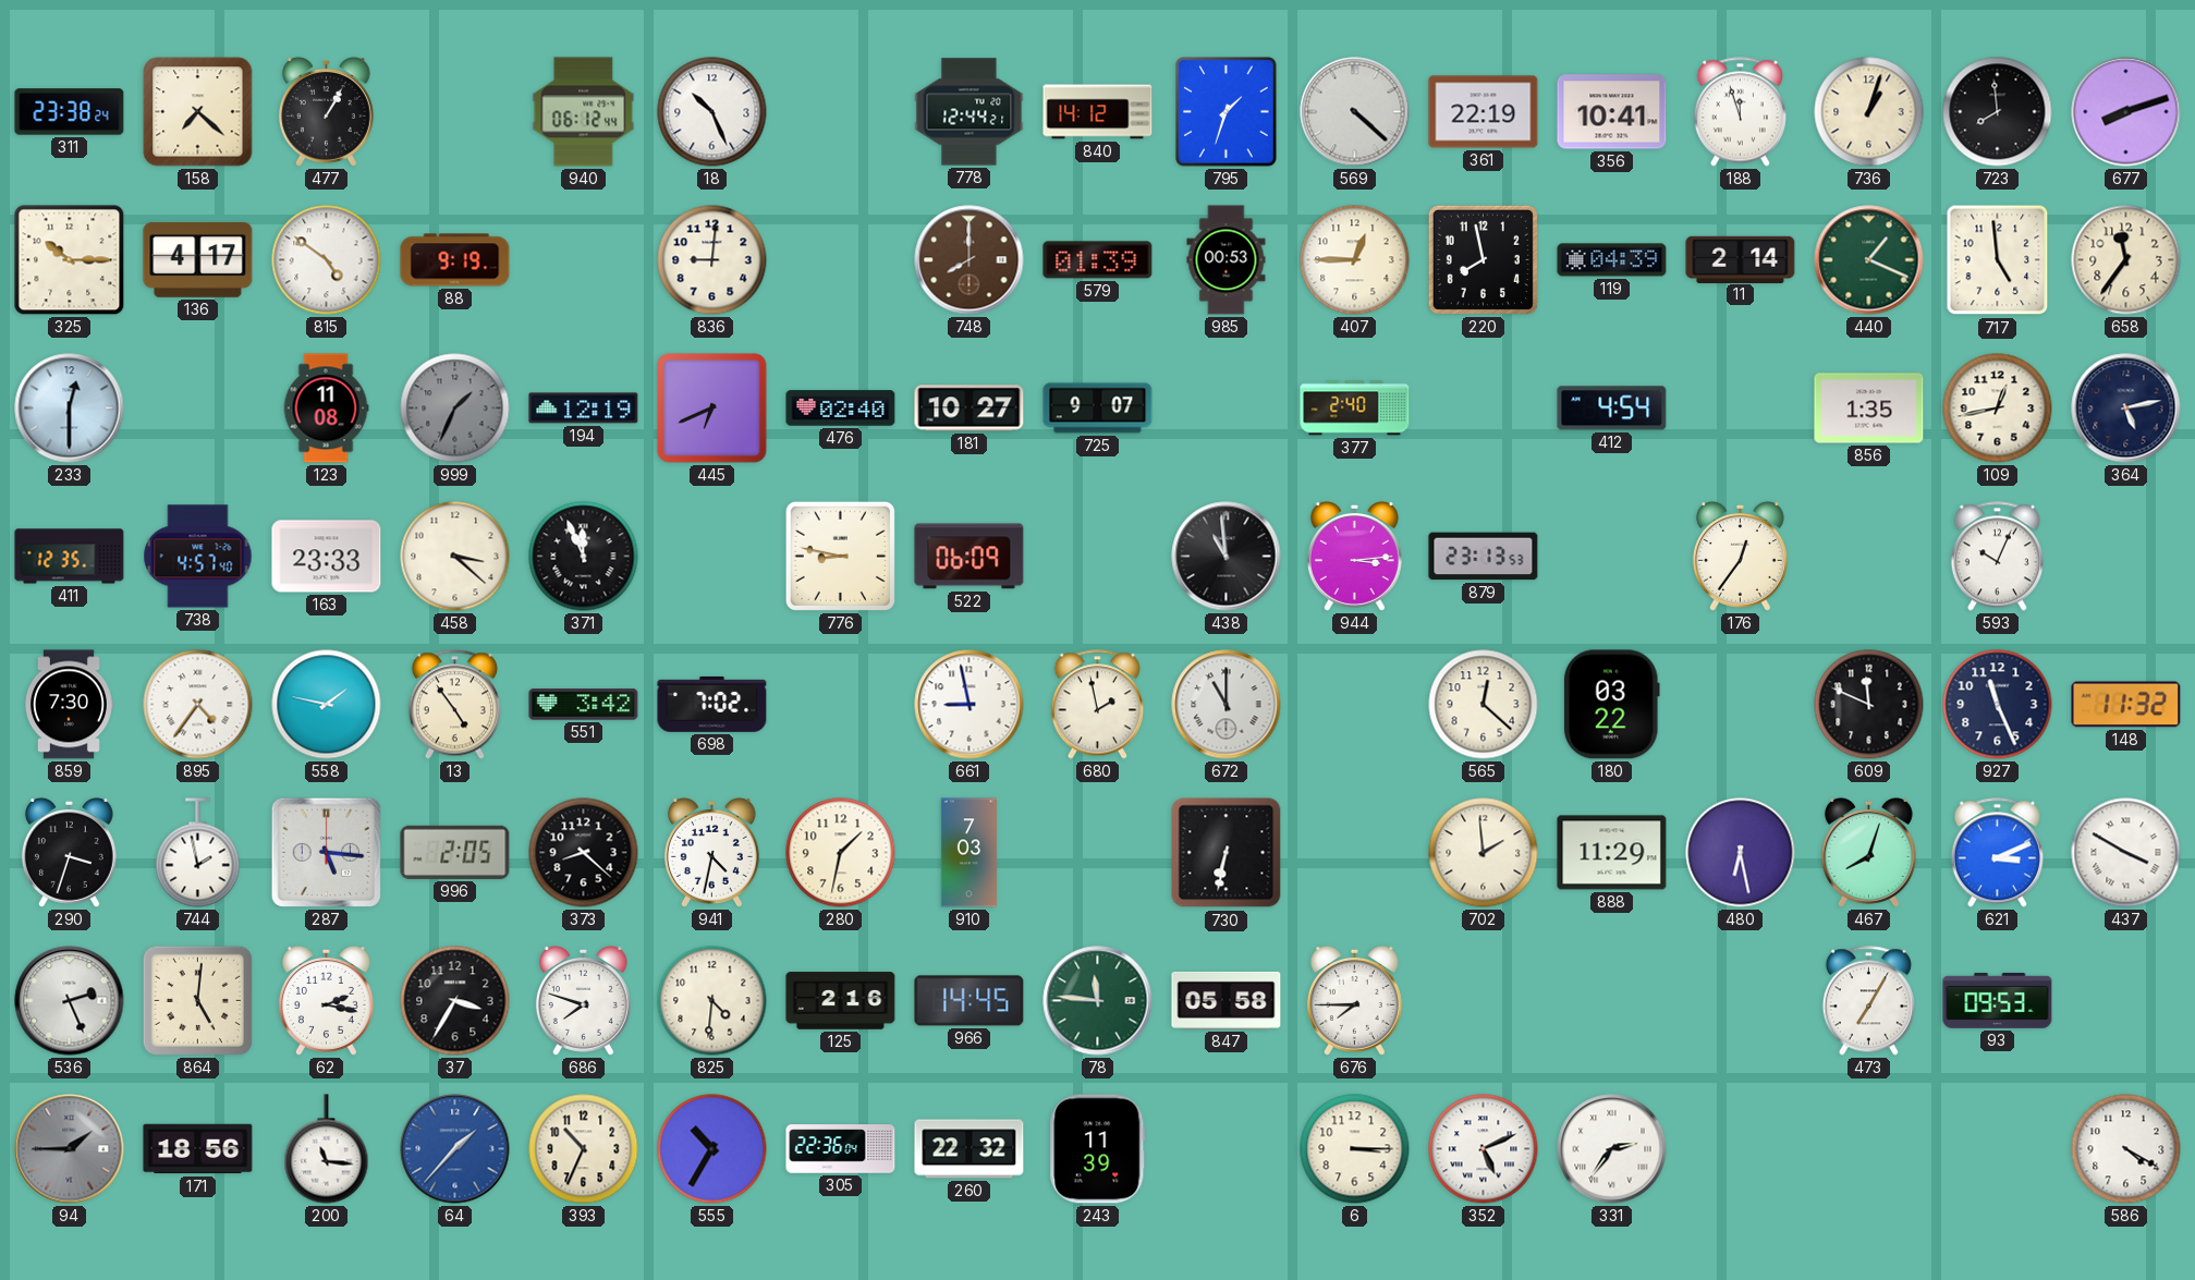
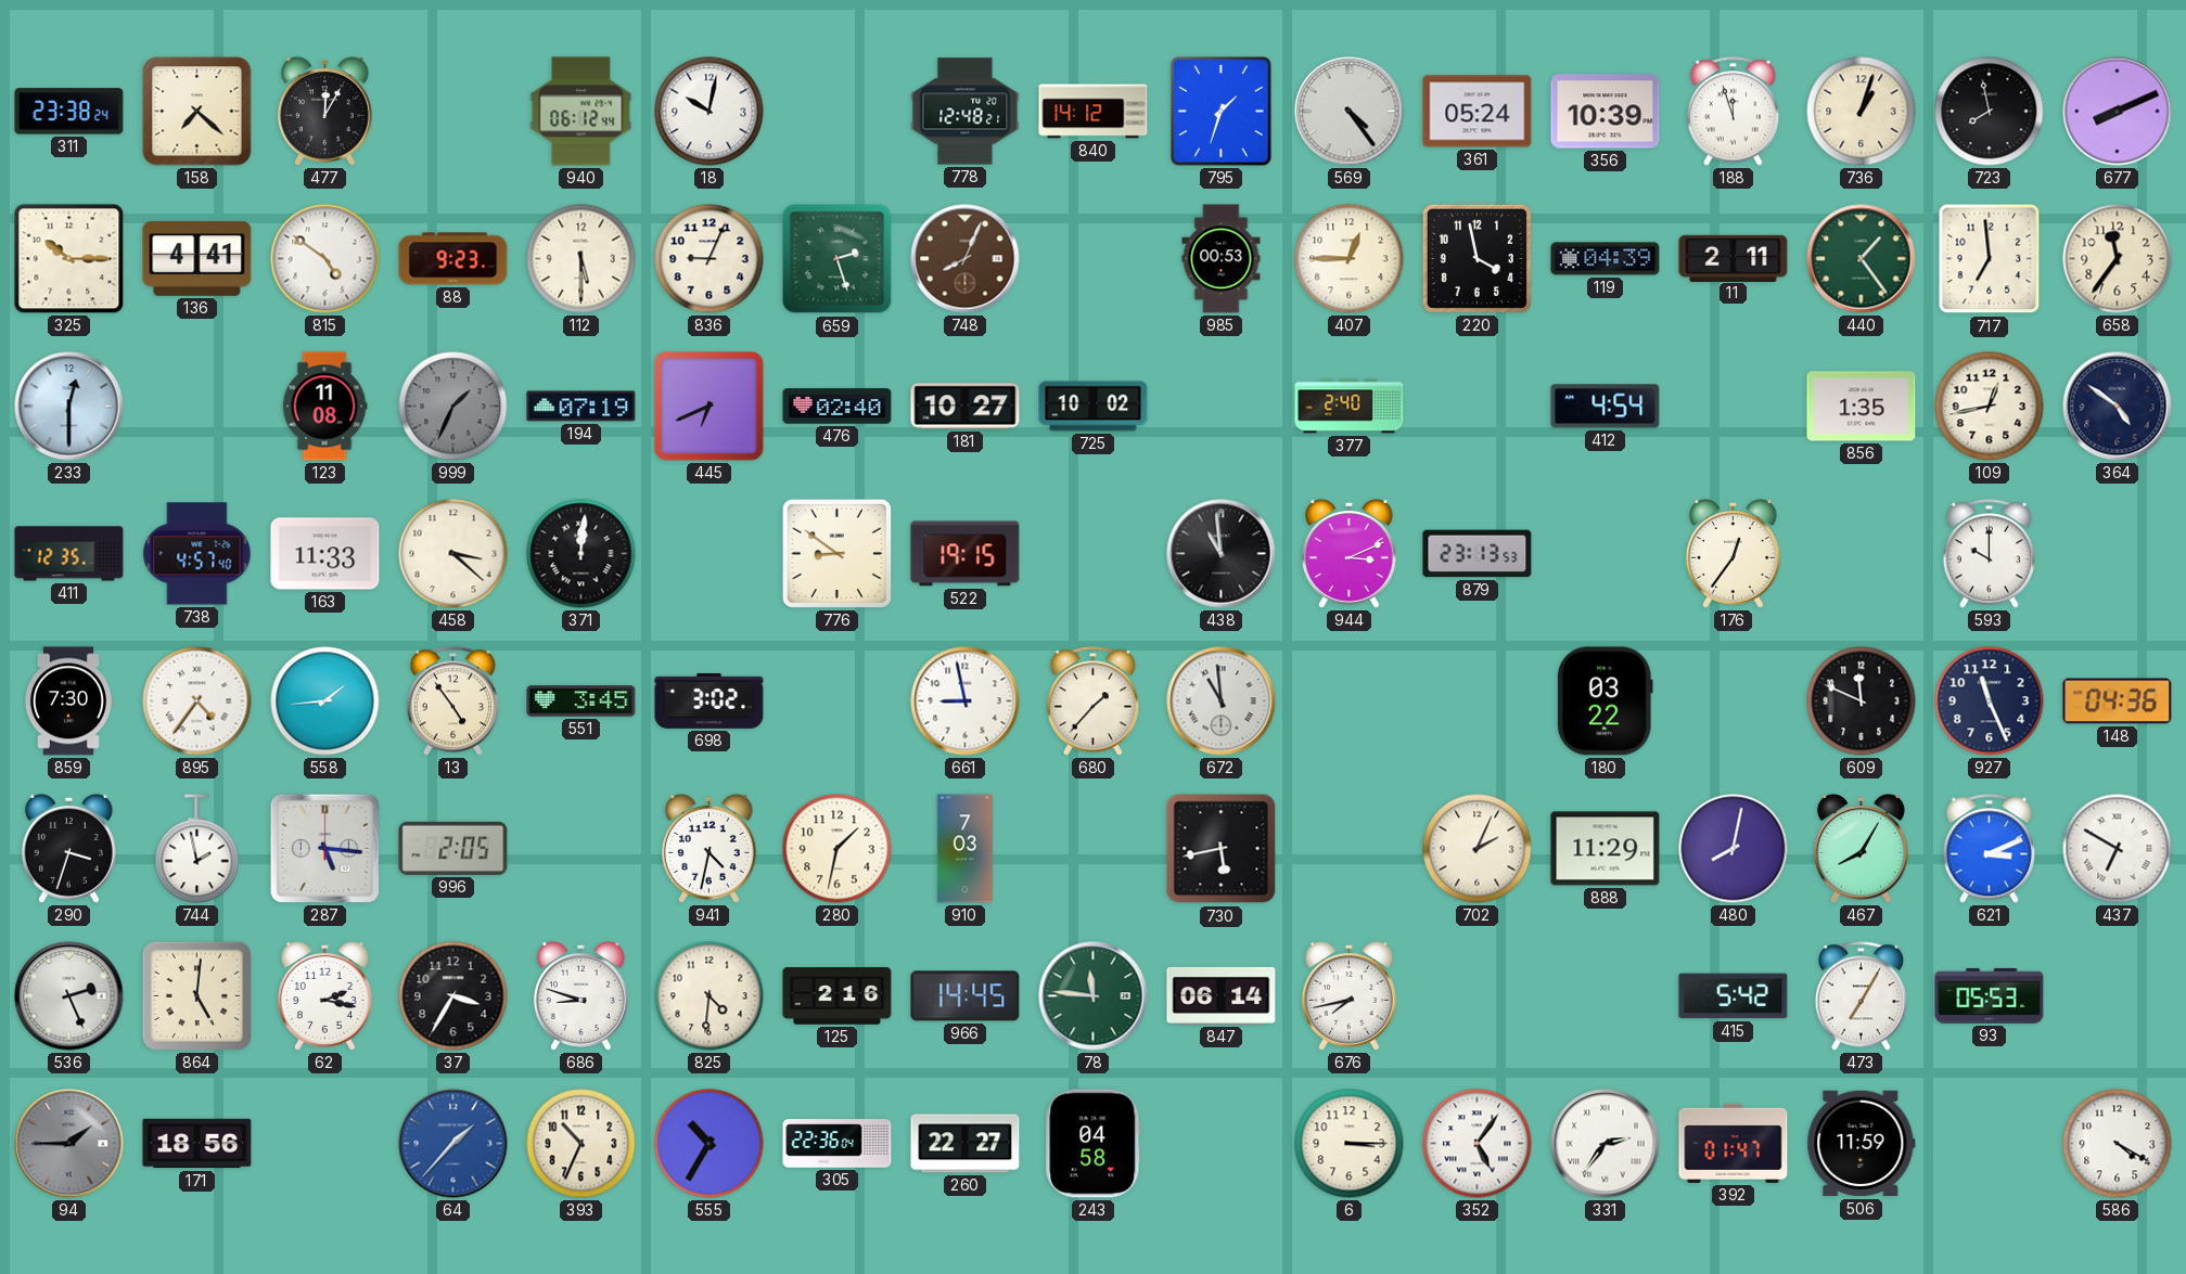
477: 1:05 -> 12:05
18: 10:26 -> 10:02
778: 12:44 -> 12:48
569: 4:22 -> 4:24
361: 22:19 -> 05:24
356: 10:41 -> 10:39
723: 7:59 -> 7:58
677: 8:12 -> 8:11
136: 4:17 -> 4:41
88: 9:19 -> 9:23
112: none -> 5:30
836: 9:01 -> 9:04
659: none -> 2:27
748: 8:00 -> 8:04
579: 01:39 -> none
220: 7:58 -> 3:58
11: 2:14 -> 2:11
440: 1:19 -> 1:24
717: 4:59 -> 6:59
194: 12:19 -> 07:19
725: 9:07 -> 10:02
364: 5:13 -> 4:51
163: 23:33 -> 11:33
371: 11:56 -> 12:01
776: 8:47 -> 8:51
522: 06:09 -> 19:15
944: 3:14 -> 3:11
593: 10:04 -> 10:00
558: 1:47 -> 1:44
551: 3:42 -> 3:45
698: 7:02 -> 3:02
680: 1:58 -> 1:37
672: 11:00 -> 10:59
565: 12:22 -> none
148: 11:32 -> 04:36
373: 8:22 -> none
730: 6:32 -> 5:43
702: 1:59 -> 2:04
480: 6:28 -> 8:02
467: 8:03 -> 8:05
437: 3:50 -> 6:50
686: 7:48 -> 8:48
847: 05:58 -> 06:14
676: 7:45 -> 7:43
415: none -> 5:42
93: 09:53 -> 05:53
200: 11:16 -> none
260: 22:32 -> 22:27
243: 11:39 -> 04:58
352: 5:11 -> 5:06
392: none -> 01:47
506: none -> 11:59
